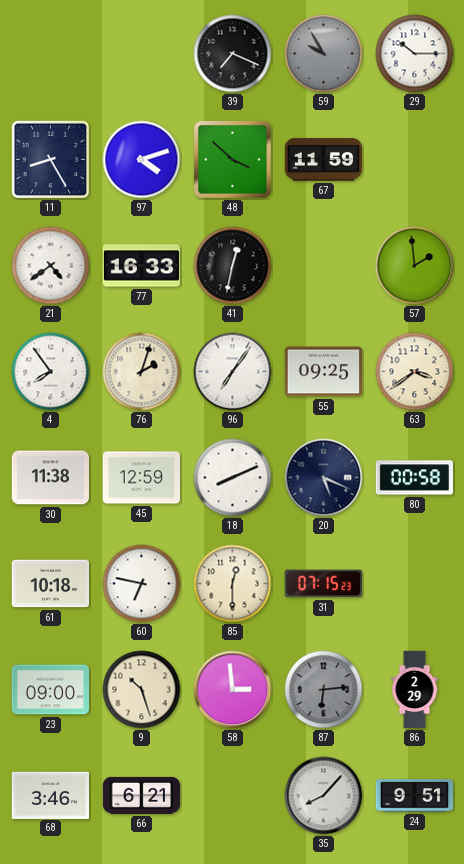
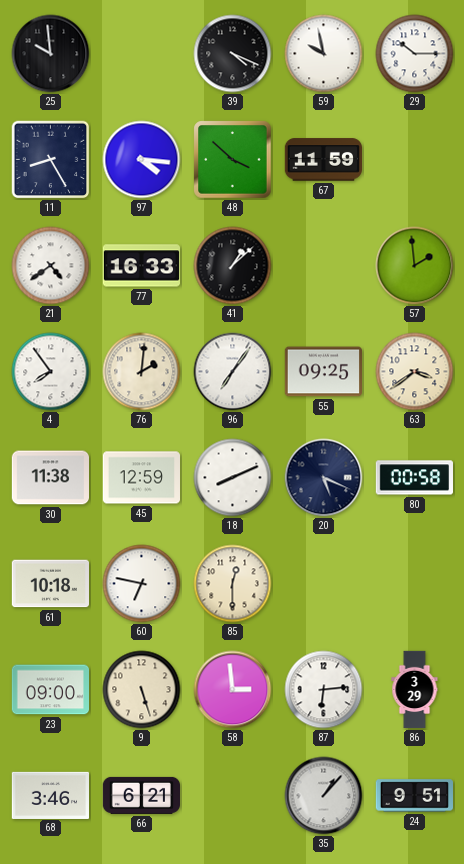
25: none -> 9:59
39: 7:19 -> 4:19
59: 9:55 -> 9:58
59 dial: grey -> white
97: 4:12 -> 4:16
41: 12:32 -> 1:08
76: 2:03 -> 2:01
31: 07:15 -> none
9: 10:27 -> 5:27
87 dial: grey -> white
86: 2:29 -> 3:29
35: 8:07 -> 1:07
